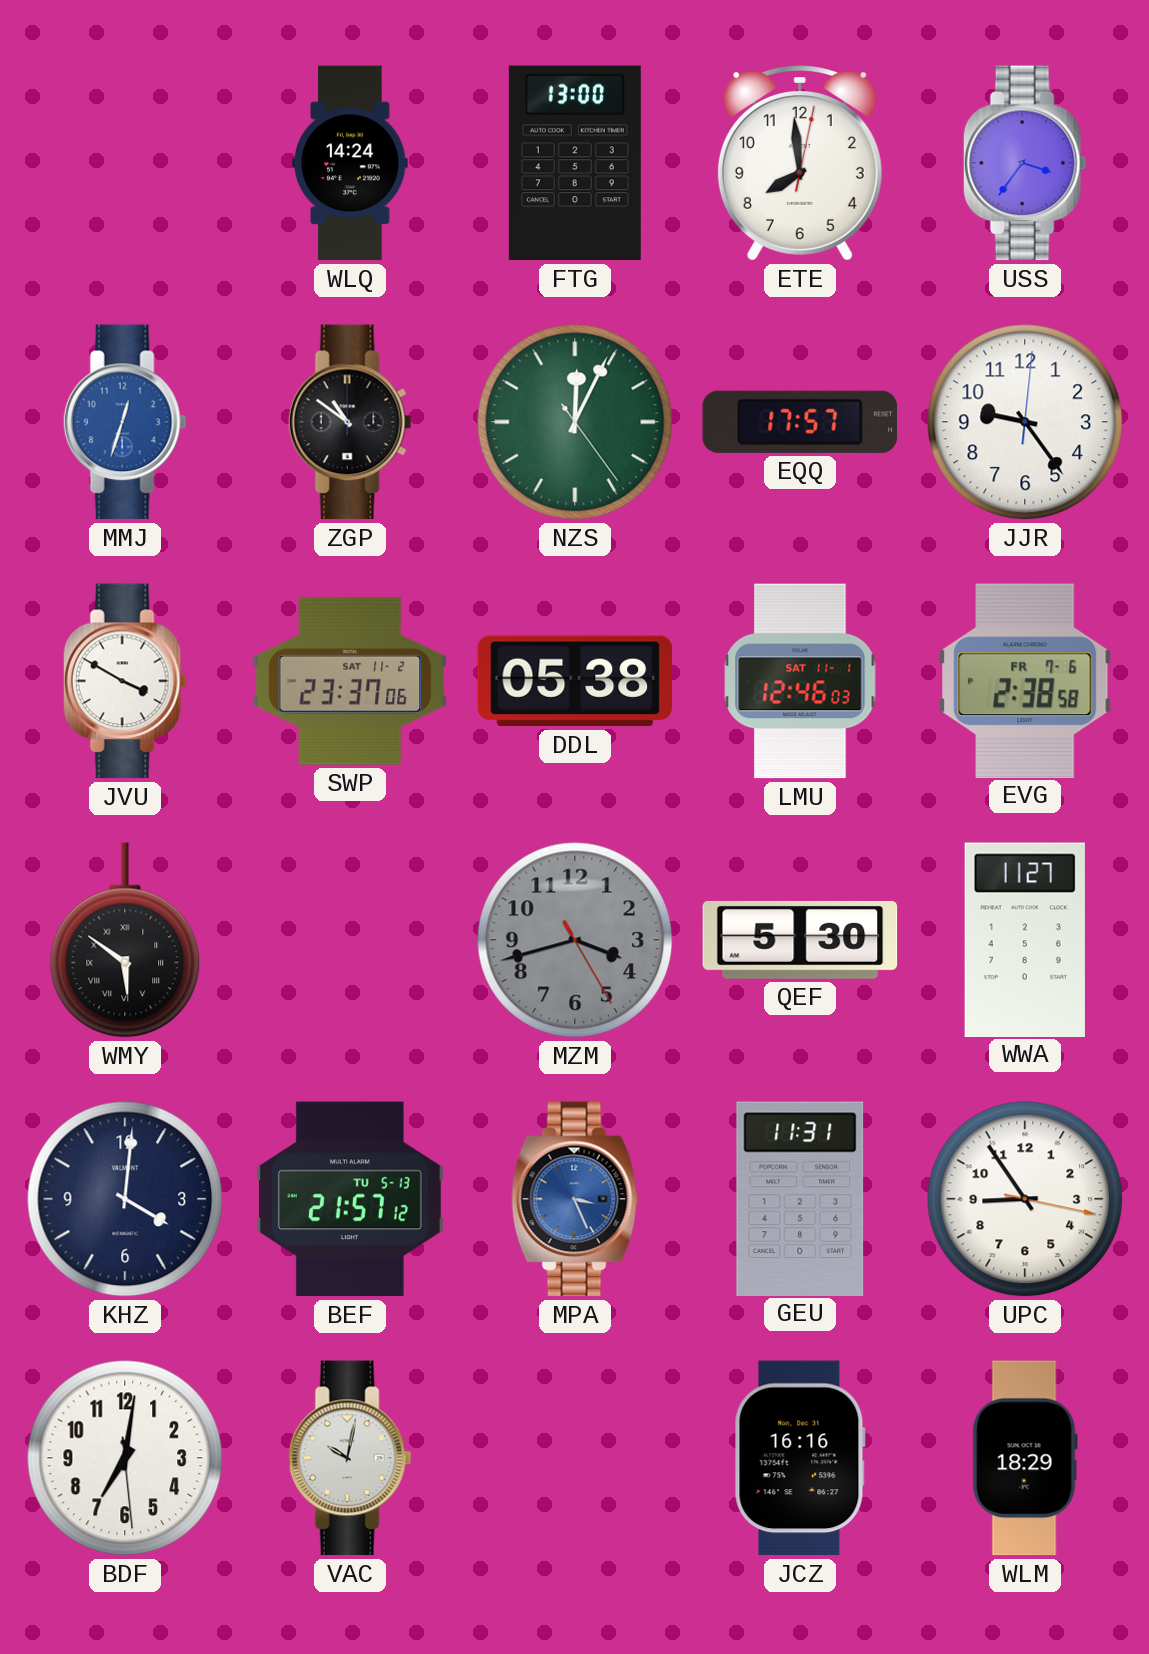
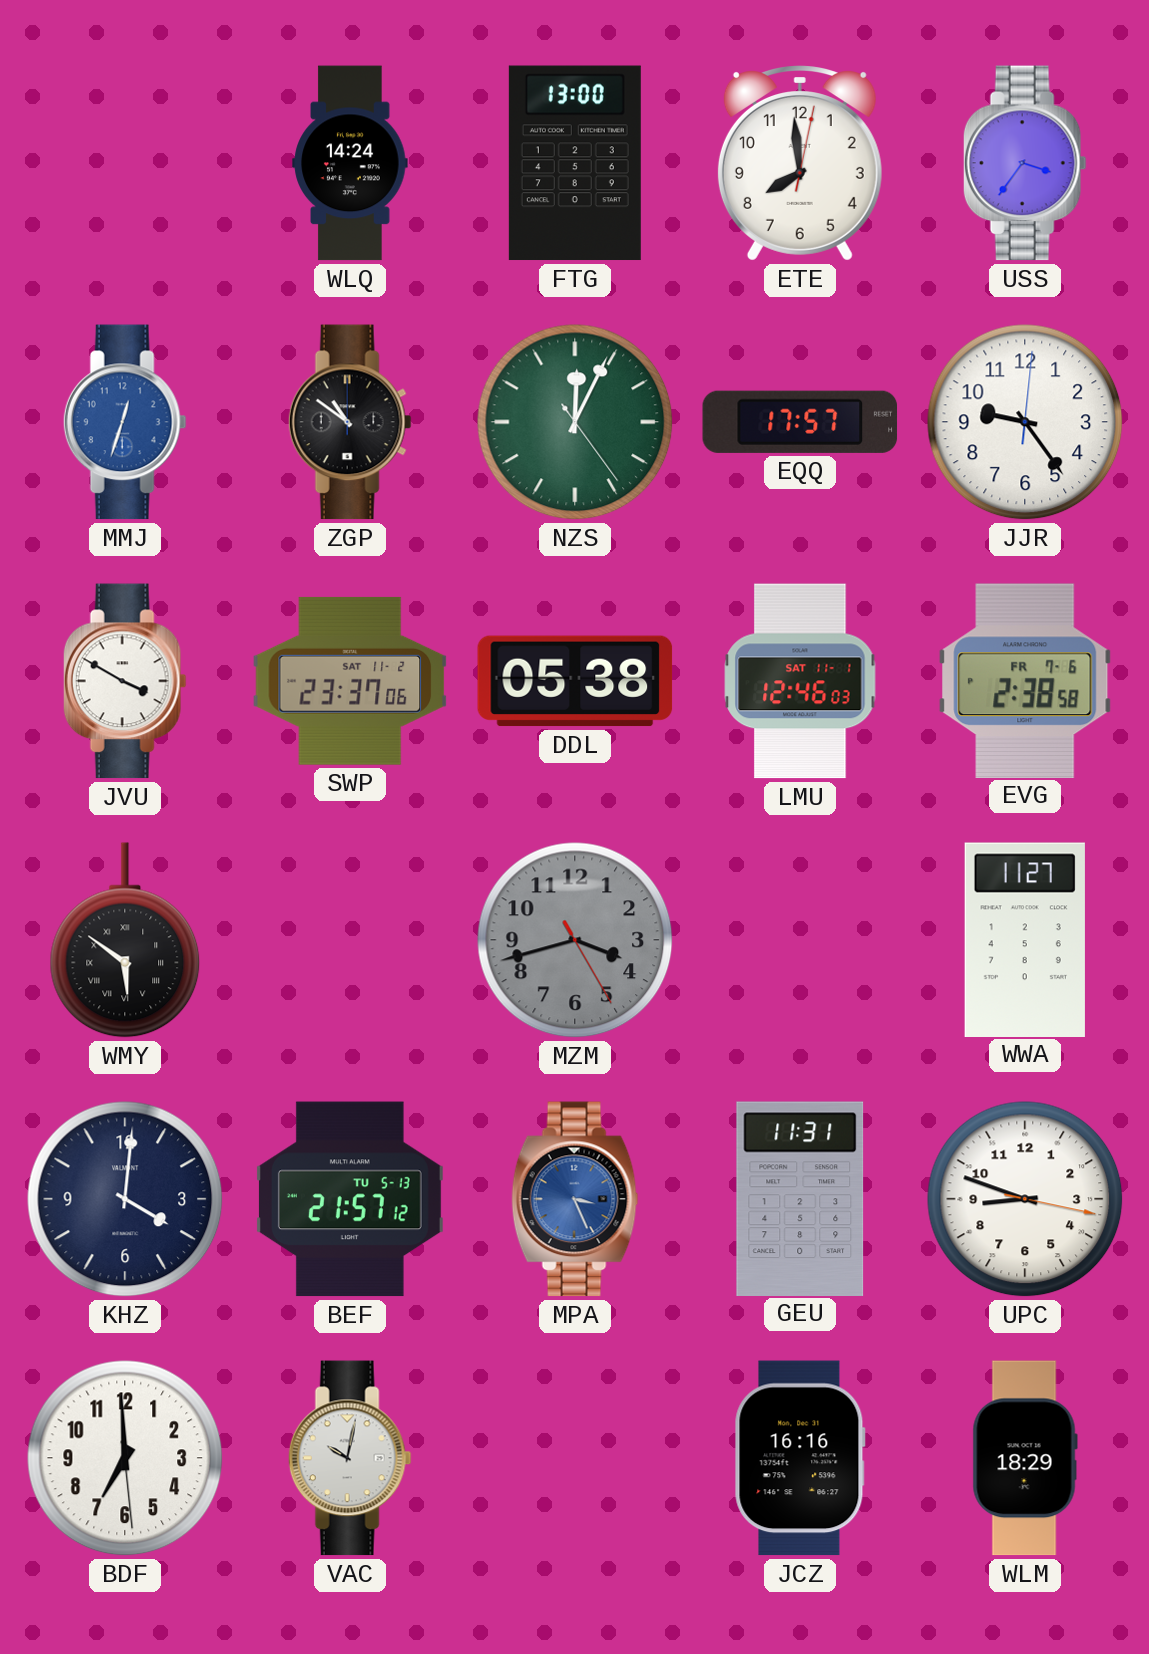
QEF: 5:30 -> none
UPC: 8:54 -> 8:48
BDF: 7:01 -> 6:59
